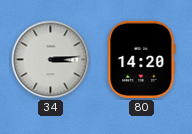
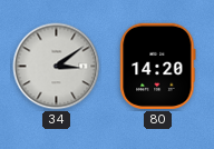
34: 3:14 -> 3:09
